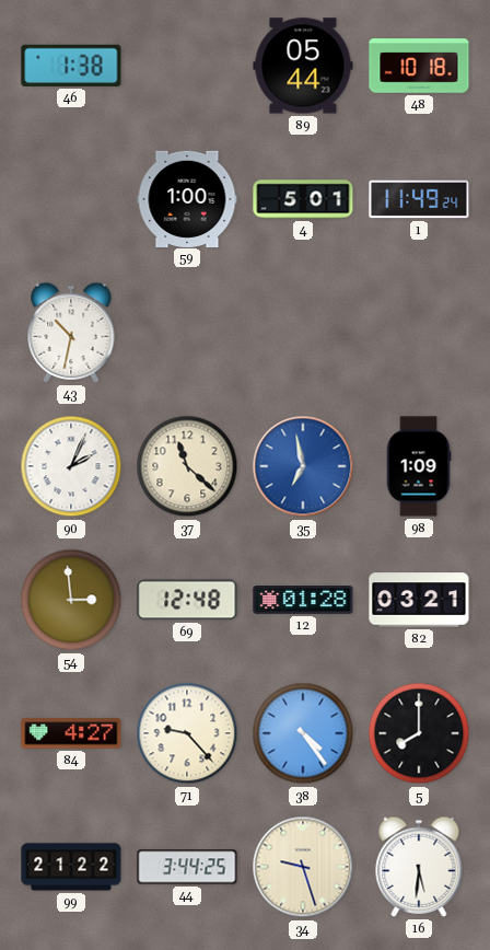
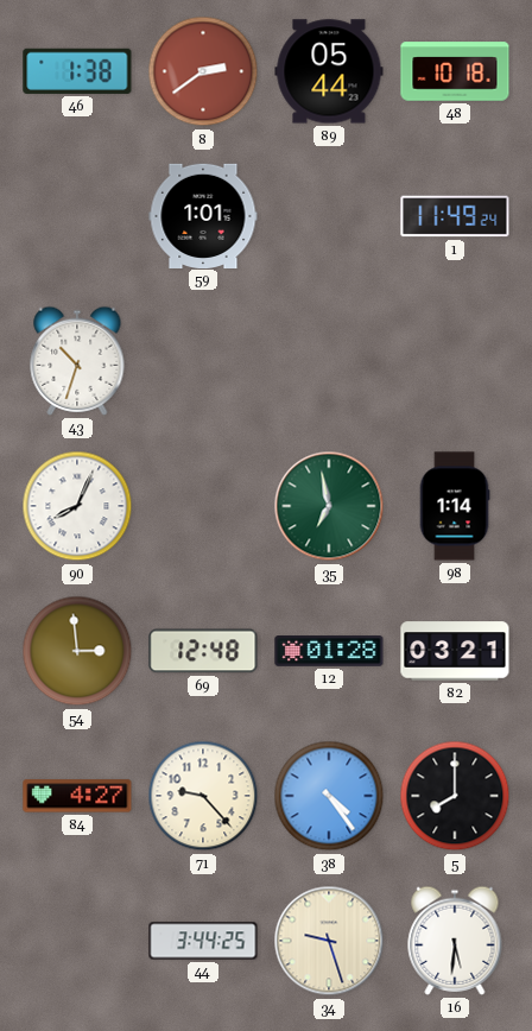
8: none -> 2:39
59: 1:00 -> 1:01
4: 5:01 -> none
43: 10:32 -> 10:33
90: 2:04 -> 8:04
37: 11:22 -> none
35 dial: blue -> green
98: 1:09 -> 1:14
99: 21:22 -> none
